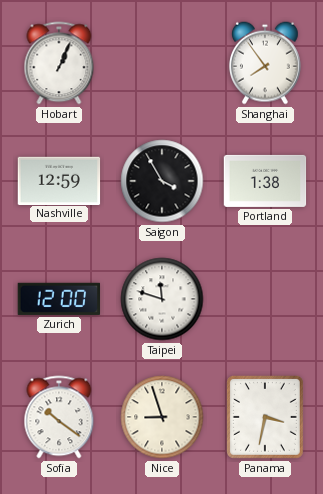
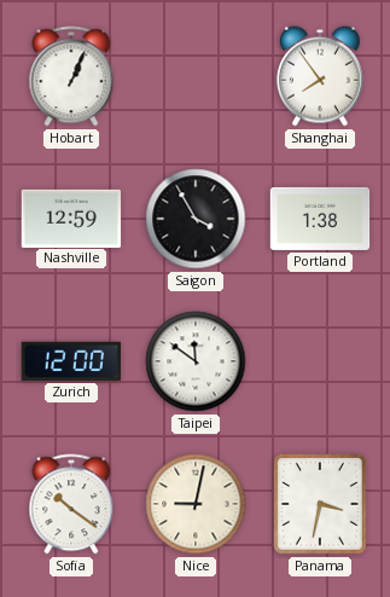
Taipei: 11:48 -> 11:51
Nice: 8:57 -> 9:02
